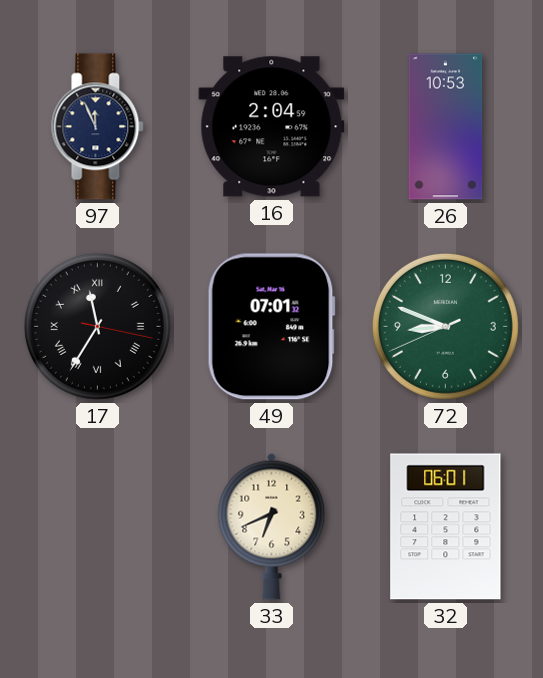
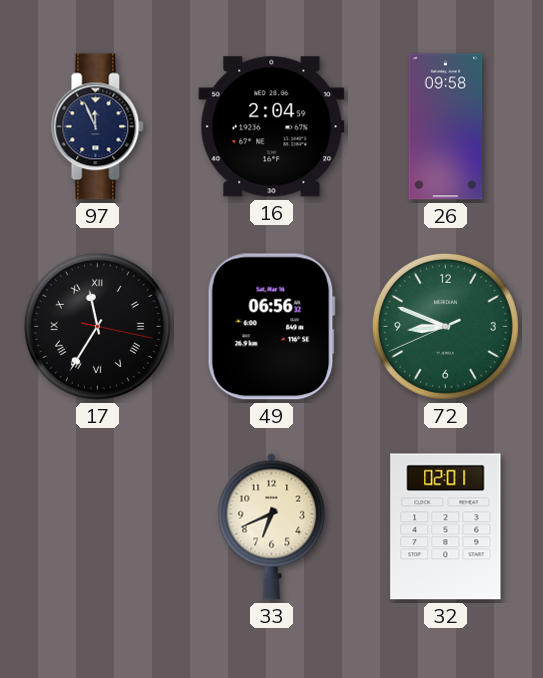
26: 10:53 -> 09:58
49: 07:01 -> 06:56
32: 06:01 -> 02:01
